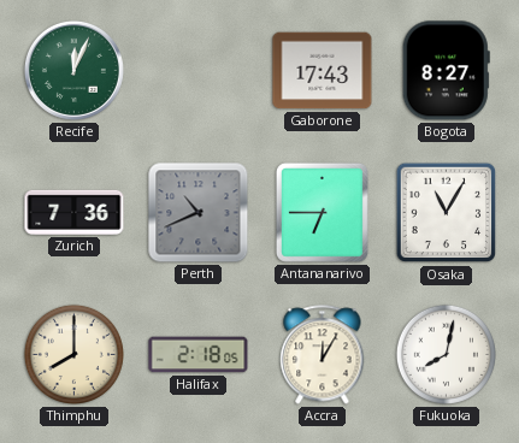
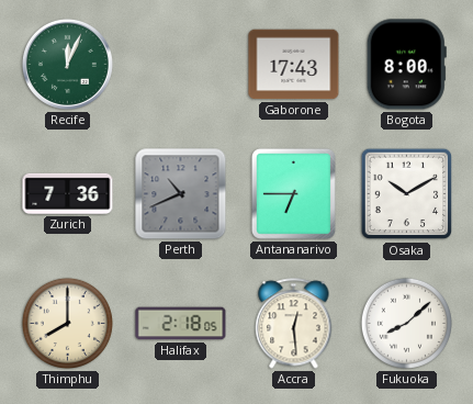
Bogota: 8:27 -> 8:00
Osaka: 11:05 -> 10:10
Accra: 12:05 -> 12:29
Fukuoka: 8:02 -> 8:08
